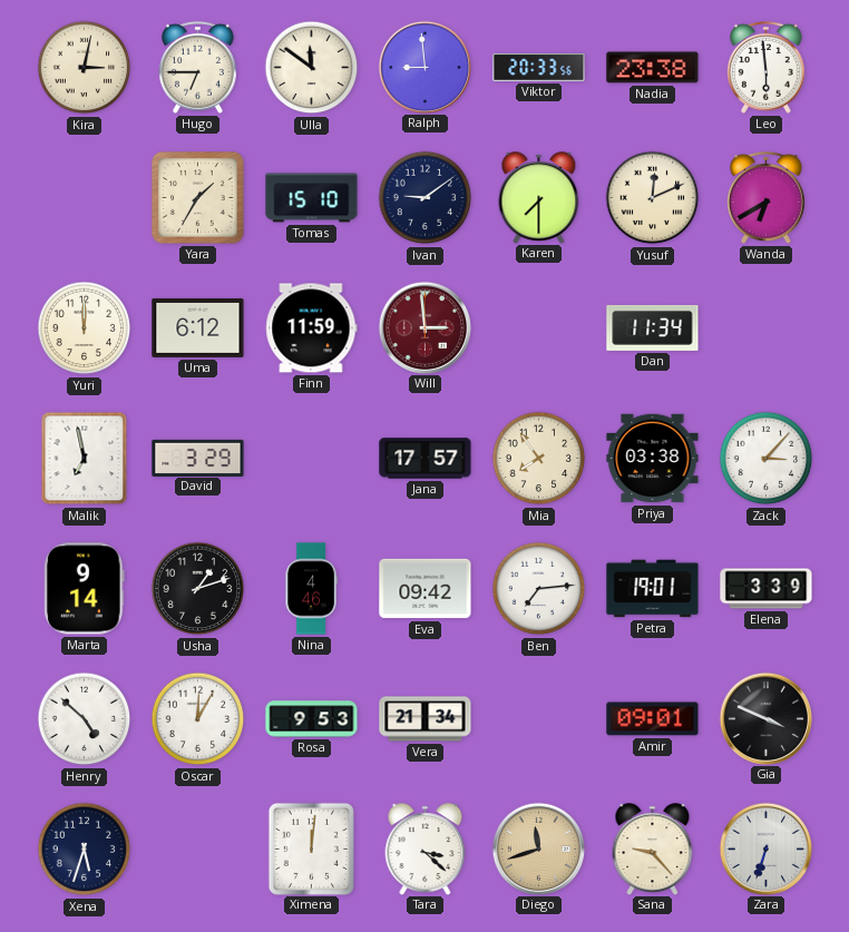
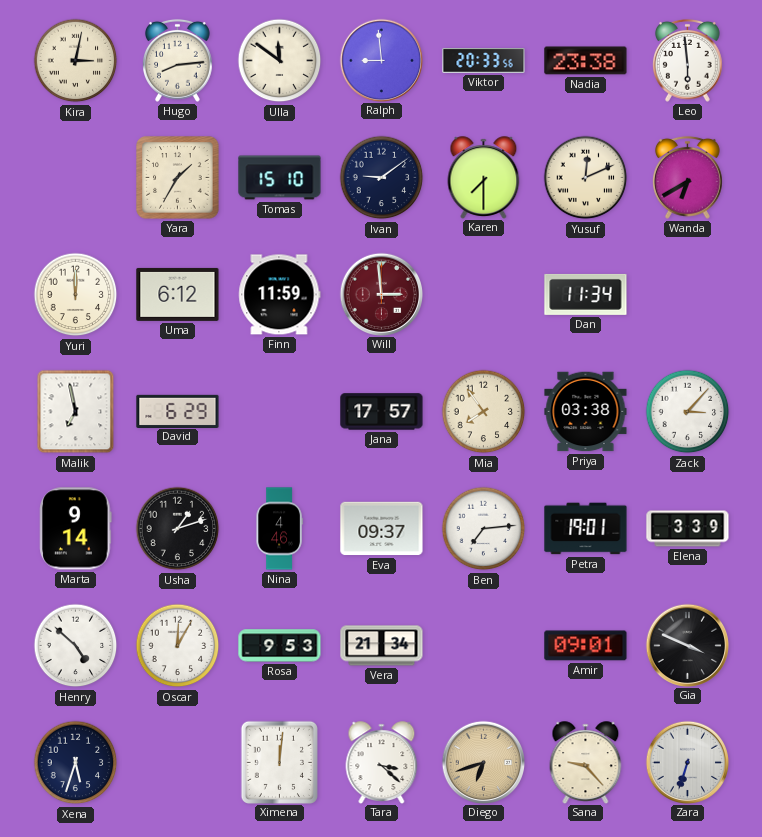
Hugo: 6:45 -> 8:14
David: 3:29 -> 6:29
Eva: 09:42 -> 09:37
Diego: 11:42 -> 6:42
